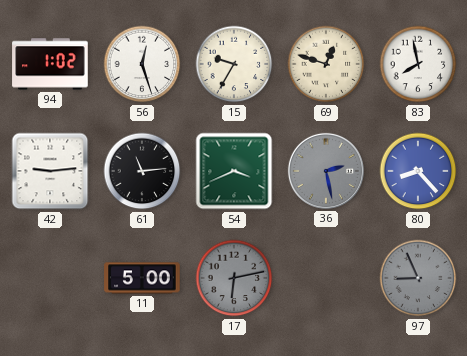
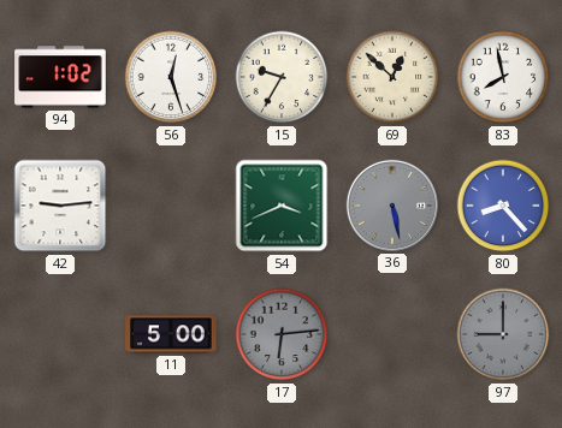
69: 12:48 -> 12:52
61: 11:14 -> none
36: 2:28 -> 5:28
17: 6:13 -> 6:14
97: 8:56 -> 9:00
